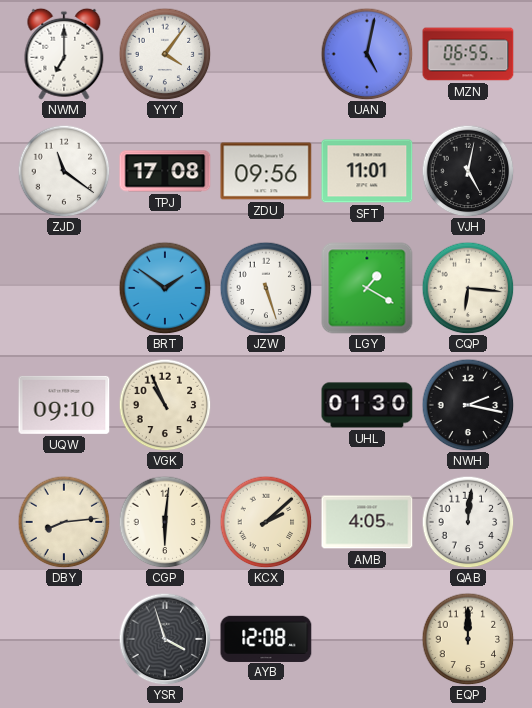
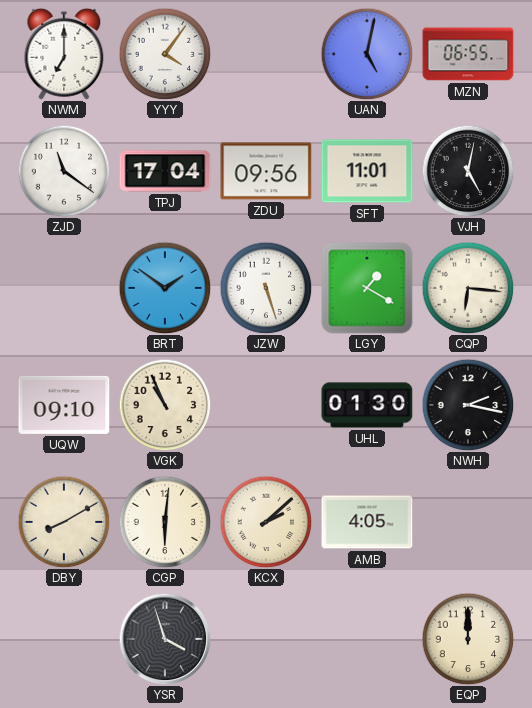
TPJ: 17:08 -> 17:04
DBY: 8:14 -> 8:10
QAB: 12:01 -> none
AYB: 12:08 -> none
